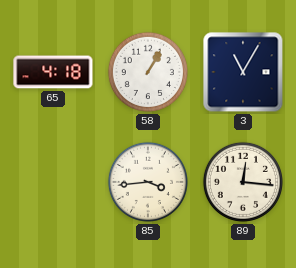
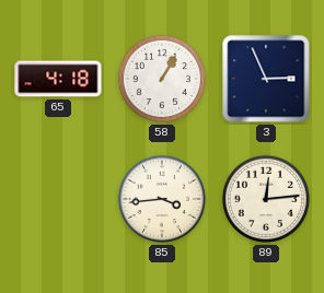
3: 11:05 -> 2:56
89: 12:16 -> 12:14
